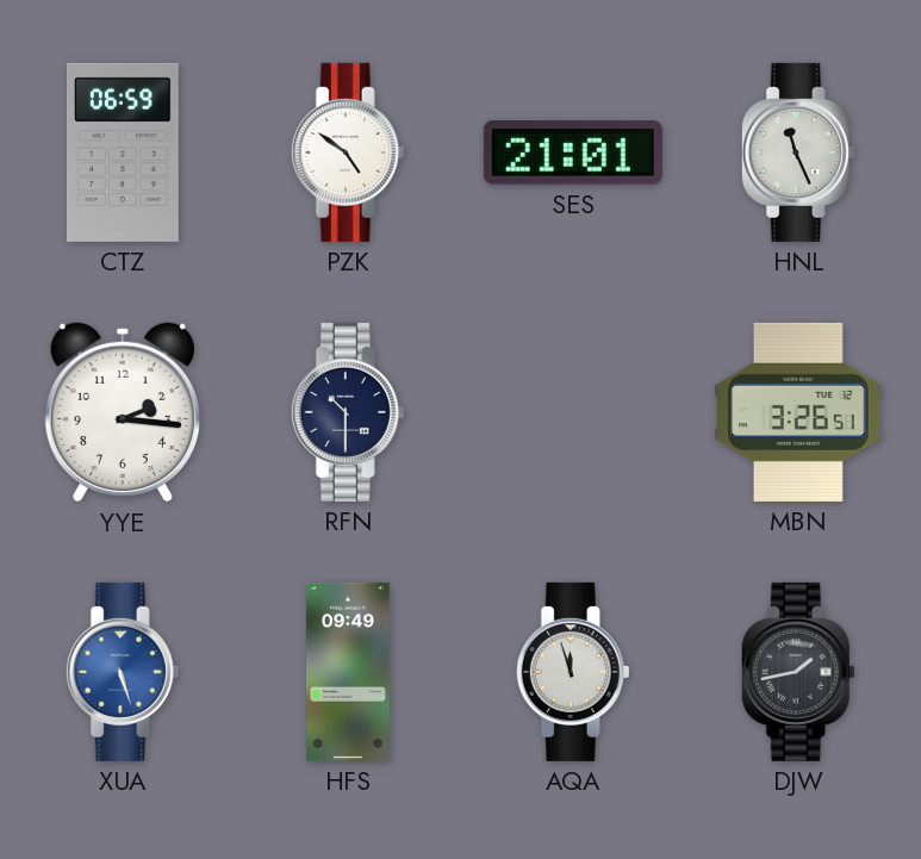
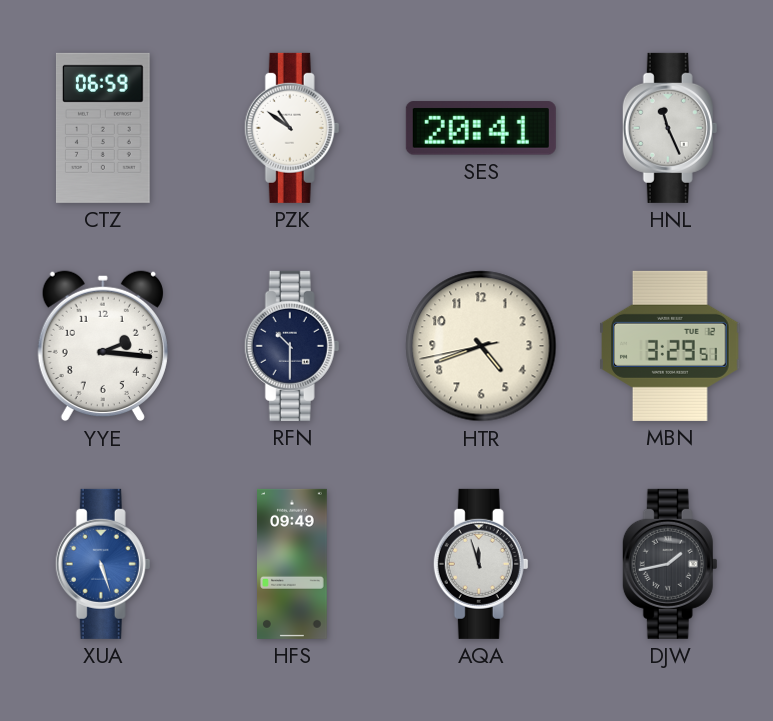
PZK: 4:51 -> 10:51
SES: 21:01 -> 20:41
HTR: none -> 4:41
MBN: 3:26 -> 3:29
